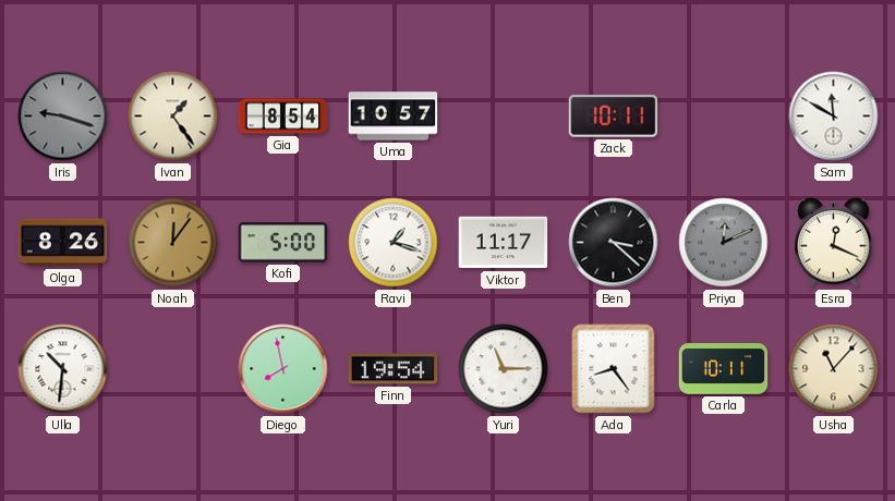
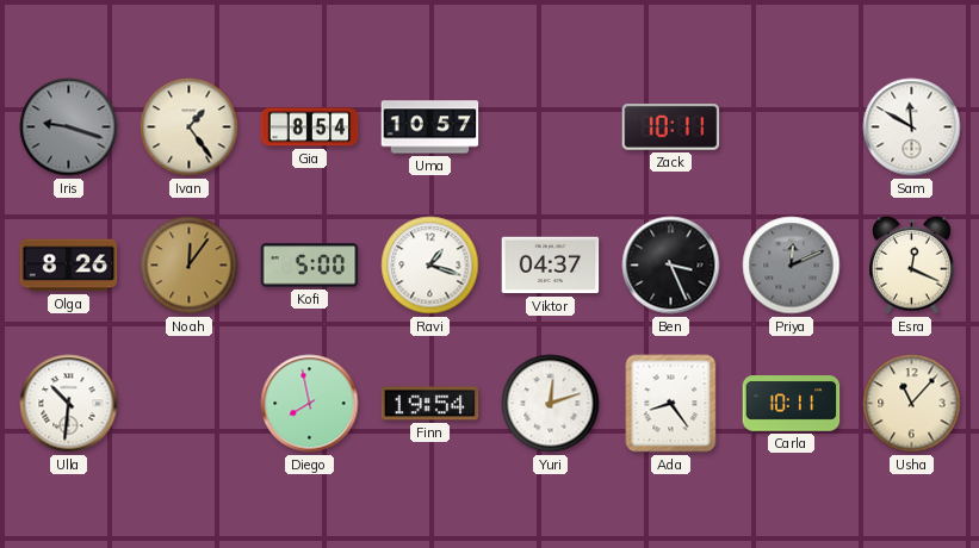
Viktor: 11:17 -> 04:37
Ben: 3:22 -> 3:26
Yuri: 11:15 -> 12:12
